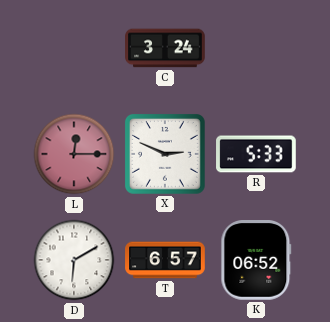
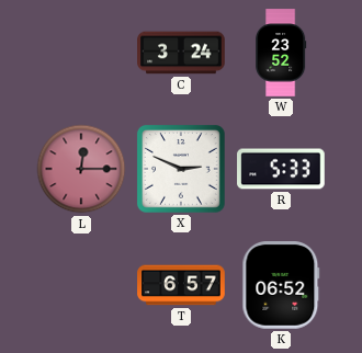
W: none -> 23:52
D: 6:10 -> none
